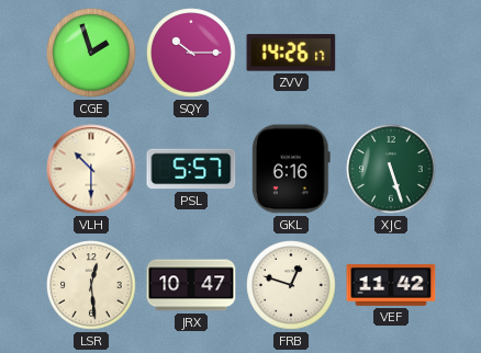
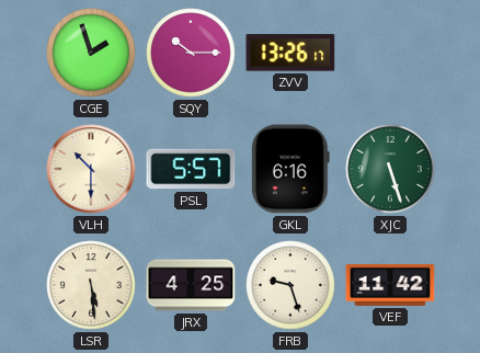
ZVV: 14:26 -> 13:26
LSR: 12:29 -> 5:29
JRX: 10:47 -> 4:25
FRB: 12:48 -> 9:27
